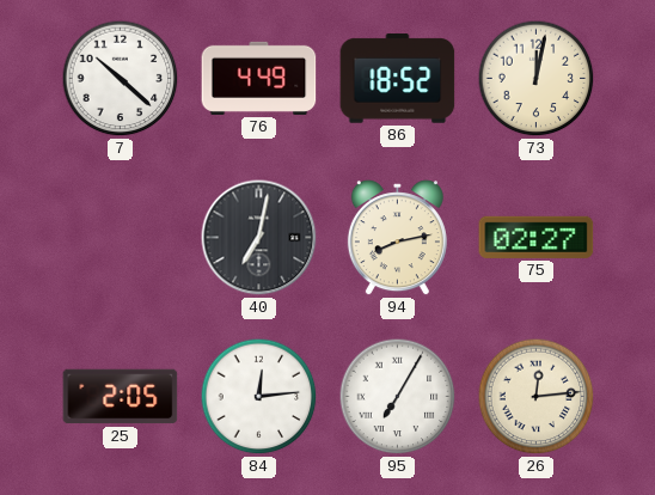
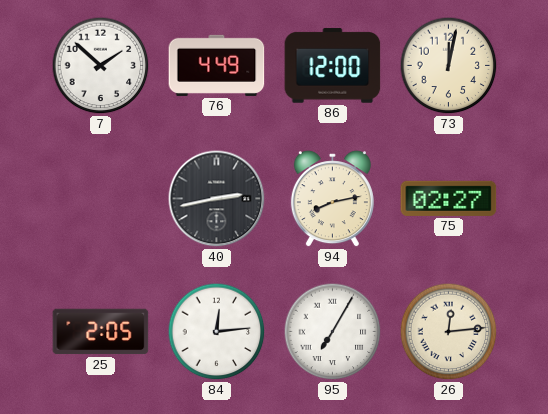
7: 10:22 -> 1:52
86: 18:52 -> 12:00
40: 7:02 -> 2:43
